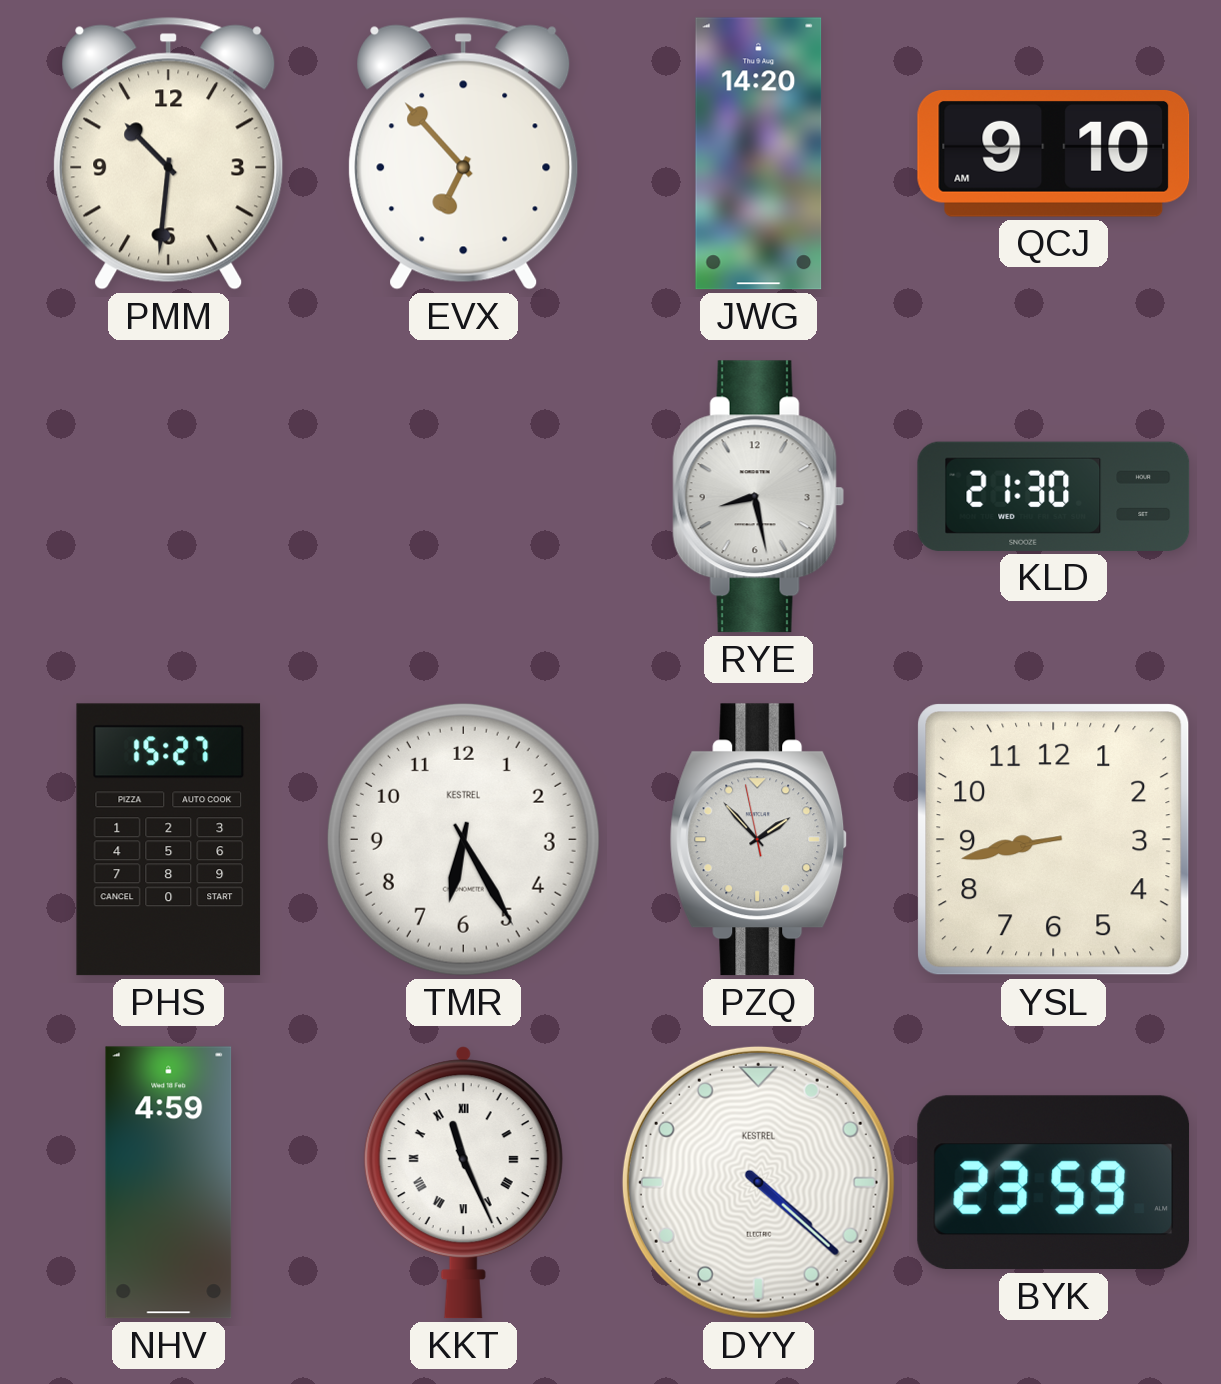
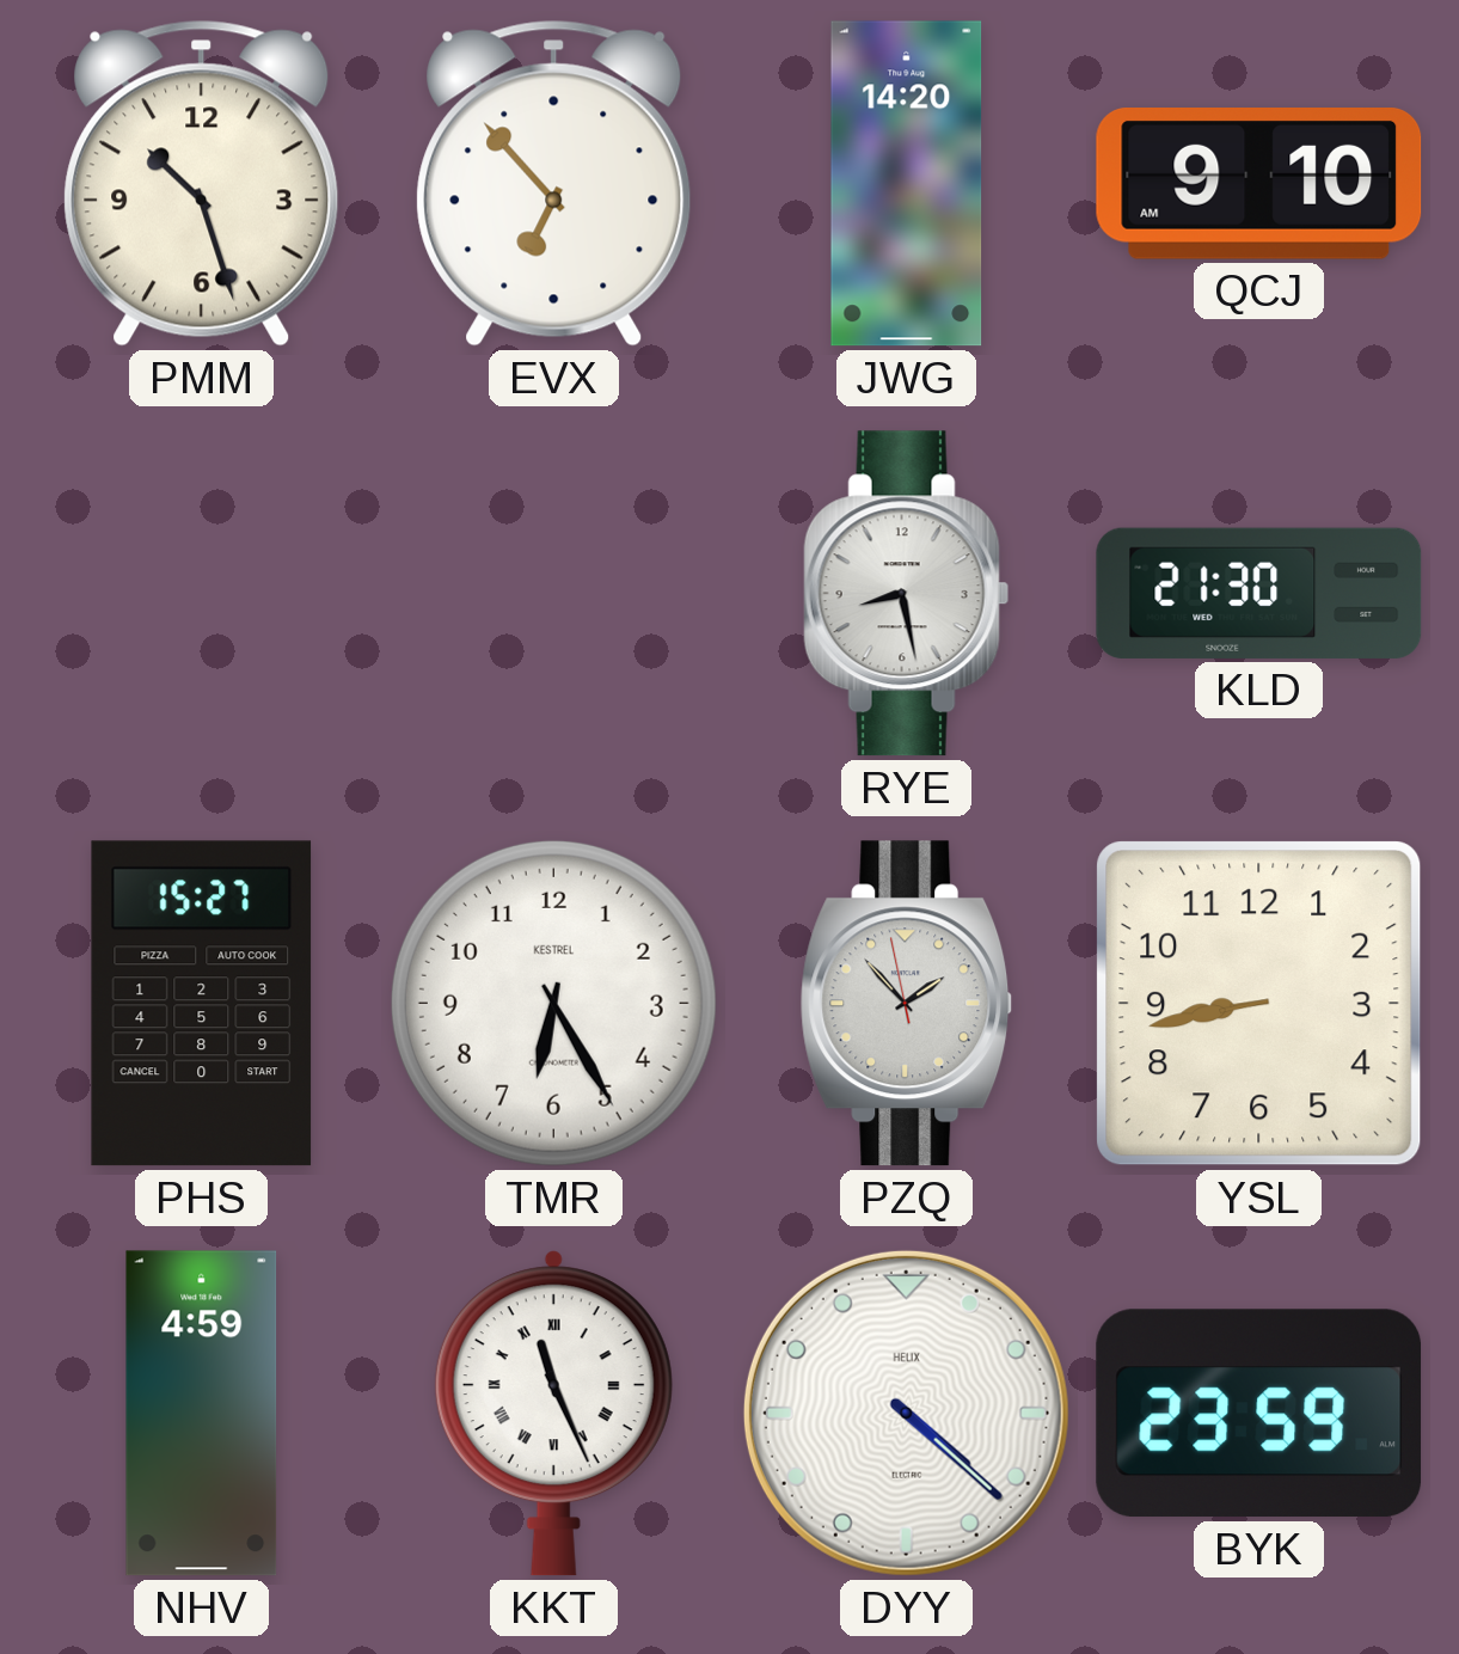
PMM: 10:31 -> 10:27
DYY brand: KESTREL -> HELIX
